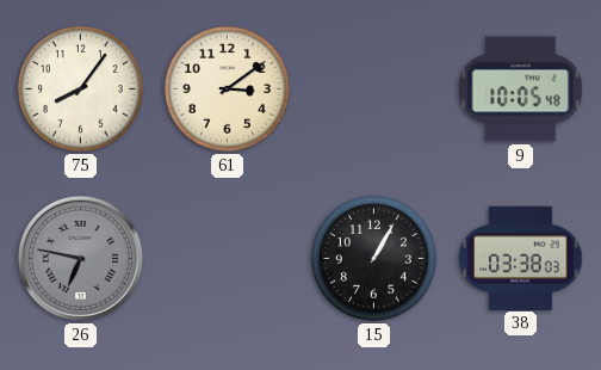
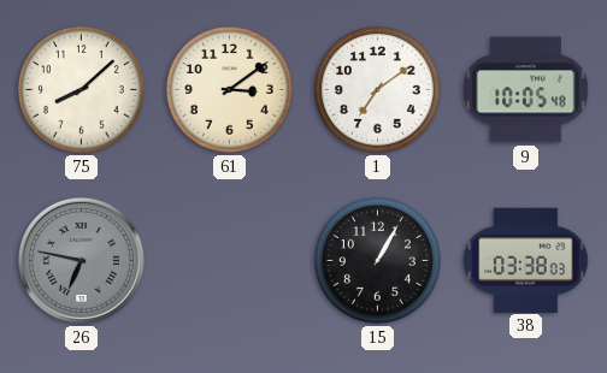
75: 8:06 -> 8:08
1: none -> 7:09
